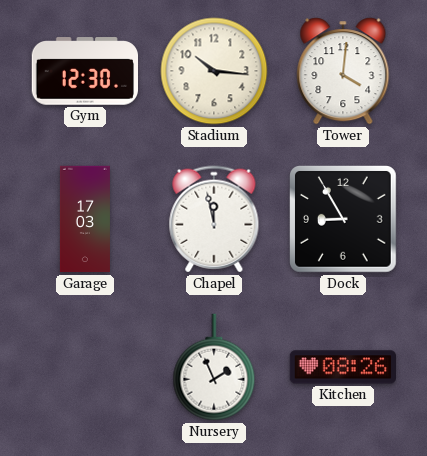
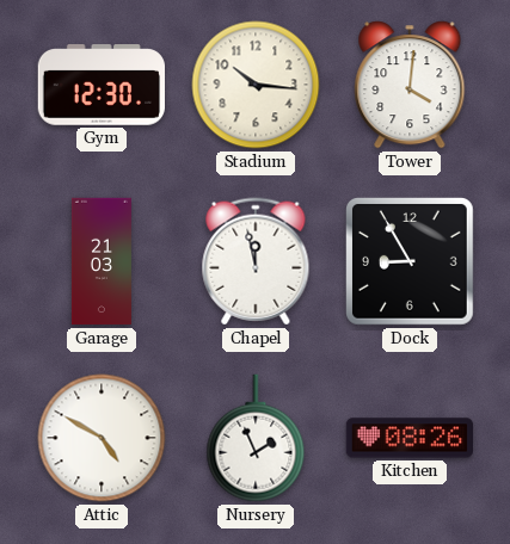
Garage: 17:03 -> 21:03
Attic: none -> 4:50
